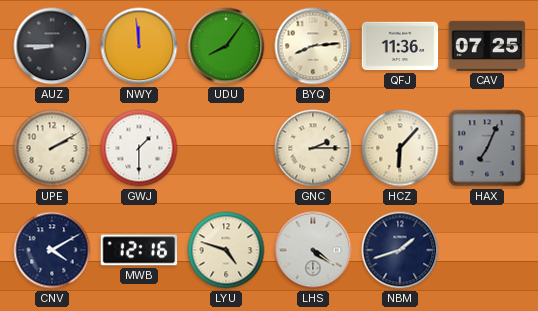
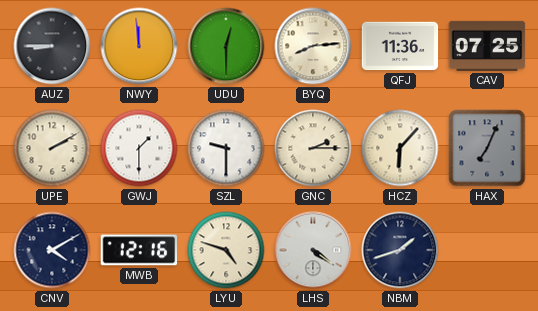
UDU: 8:06 -> 12:30
SZL: none -> 9:30
